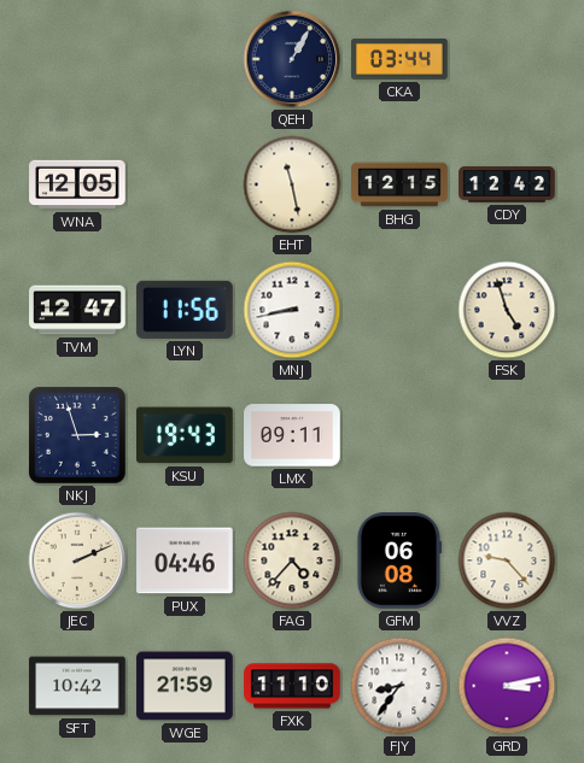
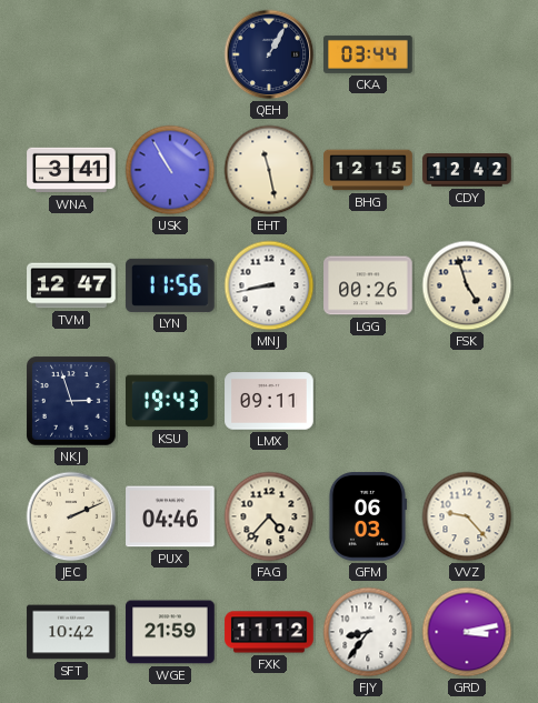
WNA: 12:05 -> 3:41
USK: none -> 10:55
LGG: none -> 00:26
GFM: 06:08 -> 06:03
FXK: 11:10 -> 11:12
